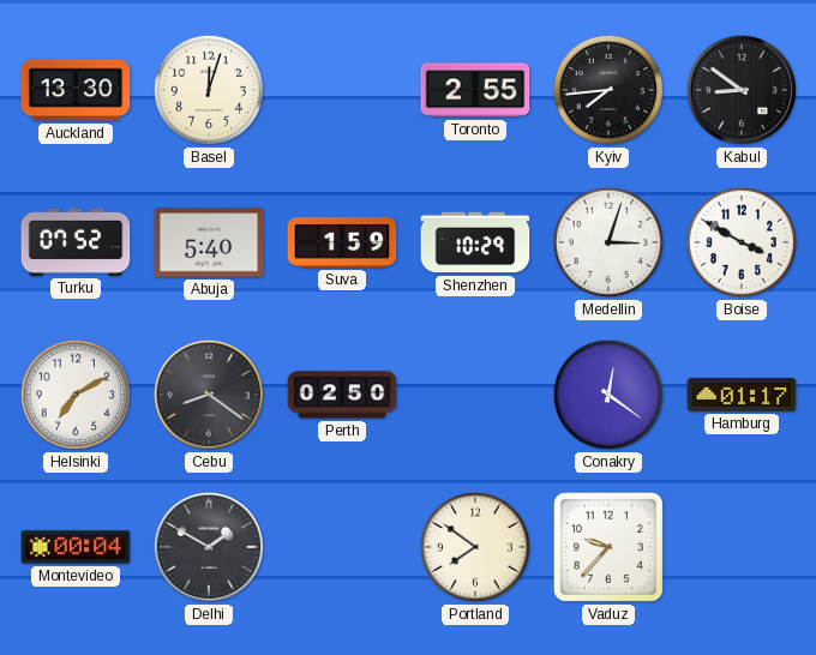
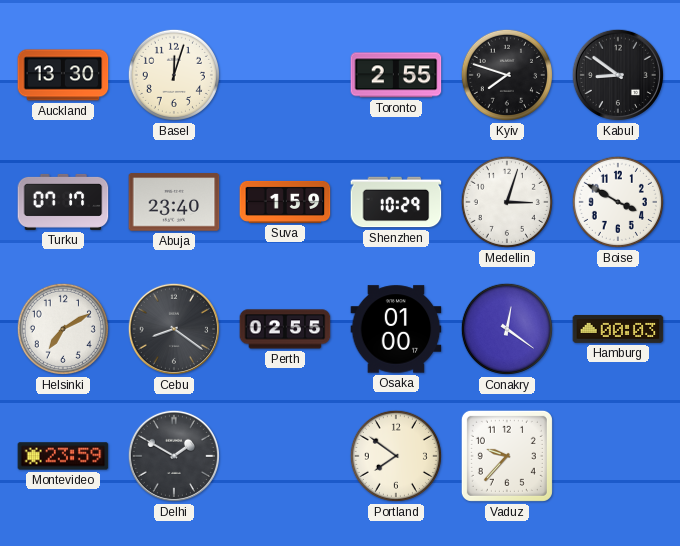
Kyiv: 7:44 -> 7:48
Turku: 07:52 -> 07:17
Abuja: 5:40 -> 23:40
Perth: 02:50 -> 02:55
Osaka: none -> 01:00
Hamburg: 01:17 -> 00:03
Montevideo: 00:04 -> 23:59
